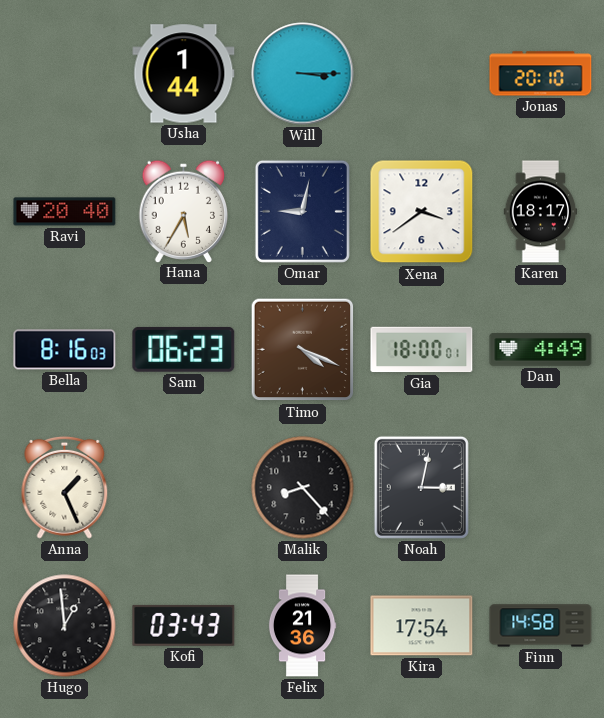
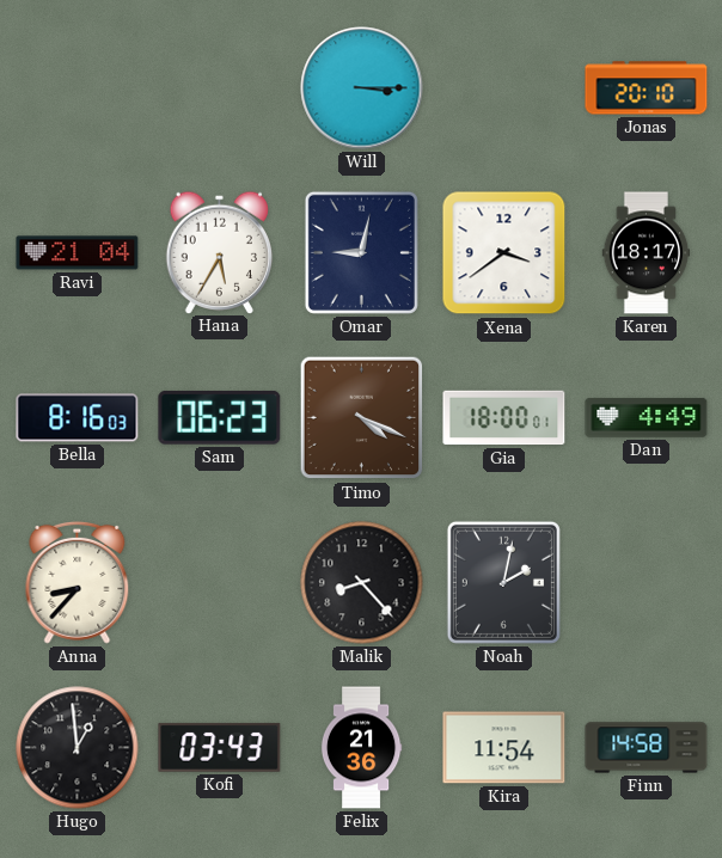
Usha: 1:44 -> none
Ravi: 20:40 -> 21:04
Anna: 1:26 -> 8:37
Noah: 3:02 -> 2:02
Kira: 17:54 -> 11:54
